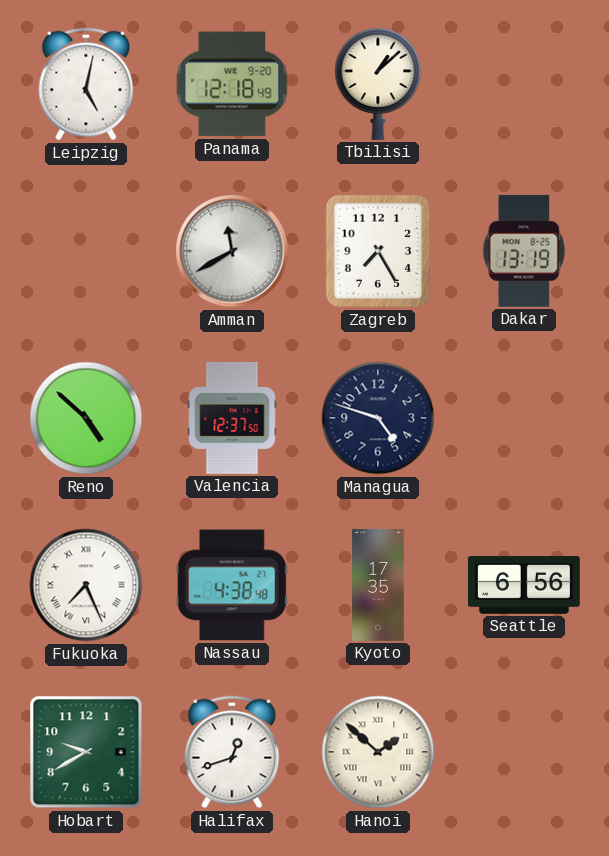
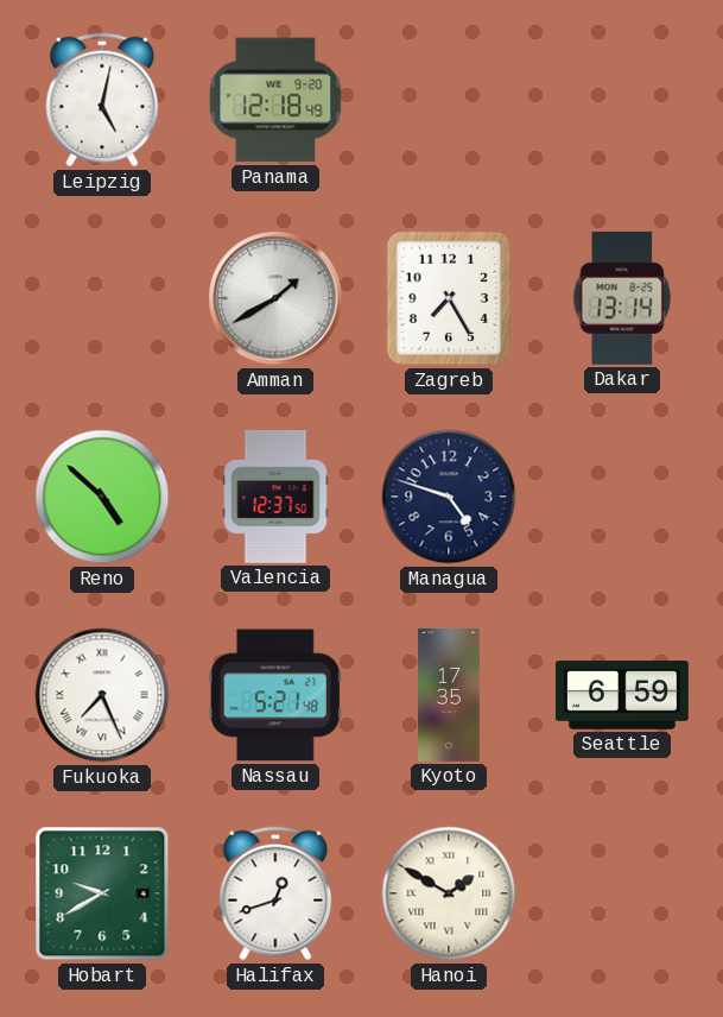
Tbilisi: 1:08 -> none
Amman: 11:40 -> 1:40
Dakar: 13:19 -> 13:14
Nassau: 4:38 -> 5:21
Seattle: 6:56 -> 6:59
Hanoi: 1:52 -> 1:50
